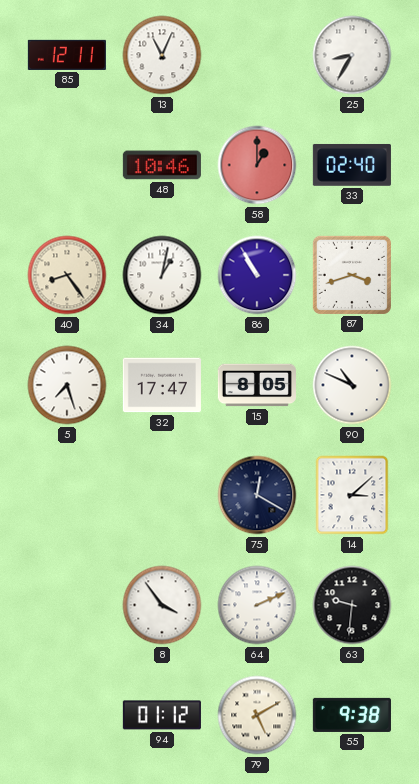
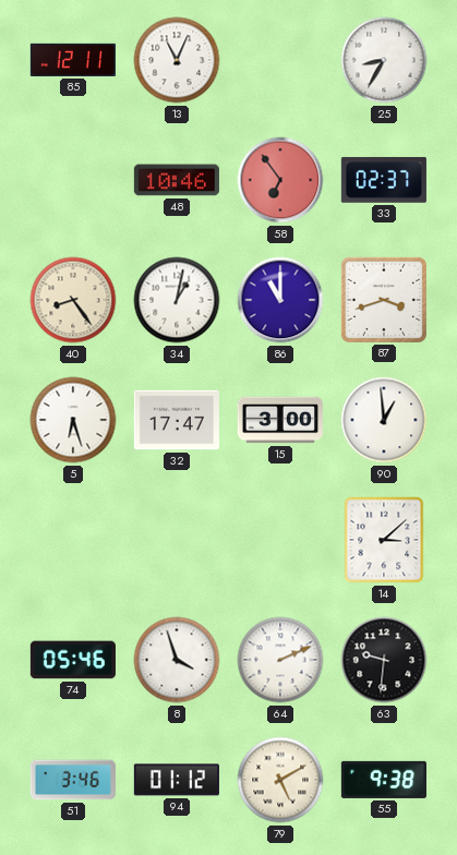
58: 1:00 -> 6:54
33: 02:40 -> 02:37
86: 10:55 -> 11:00
5: 7:27 -> 6:27
15: 8:05 -> 3:00
90: 10:49 -> 12:59
75: 12:20 -> none
74: none -> 05:46
8: 3:54 -> 3:57
51: none -> 3:46
